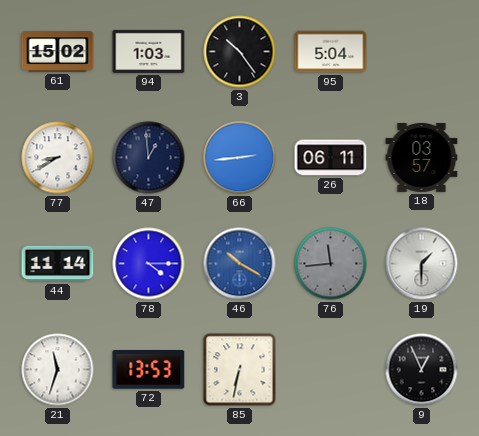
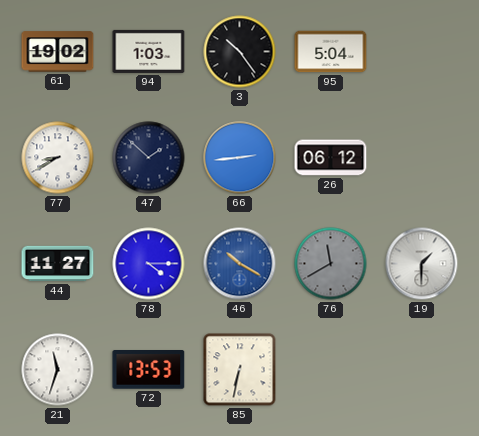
61: 15:02 -> 19:02
47: 12:59 -> 1:52
26: 06:11 -> 06:12
18: 03:57 -> none
44: 11:14 -> 11:27
76: 11:44 -> 11:40
9: 12:56 -> none
